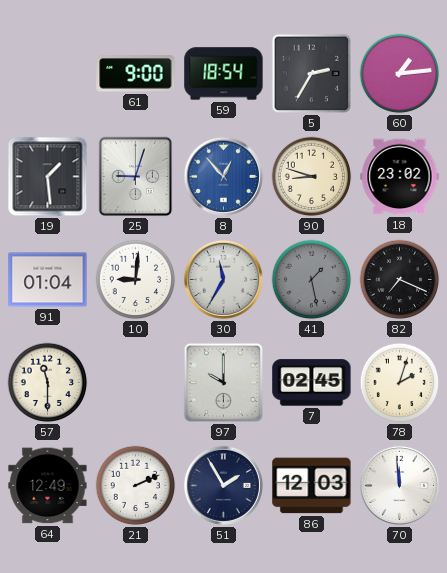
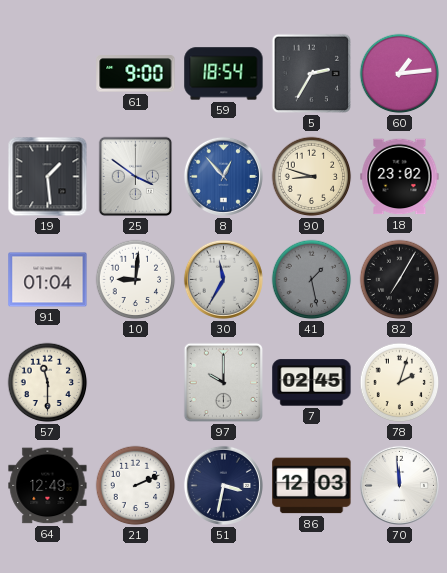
25: 9:03 -> 3:51
82: 7:19 -> 7:05
51: 1:55 -> 3:32
